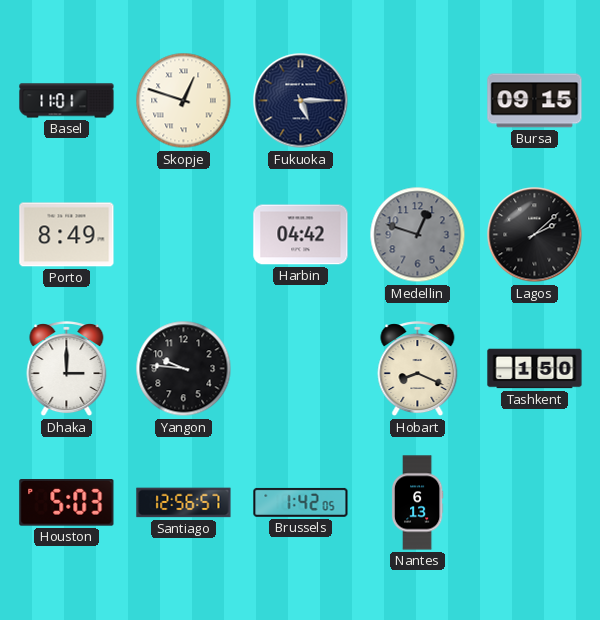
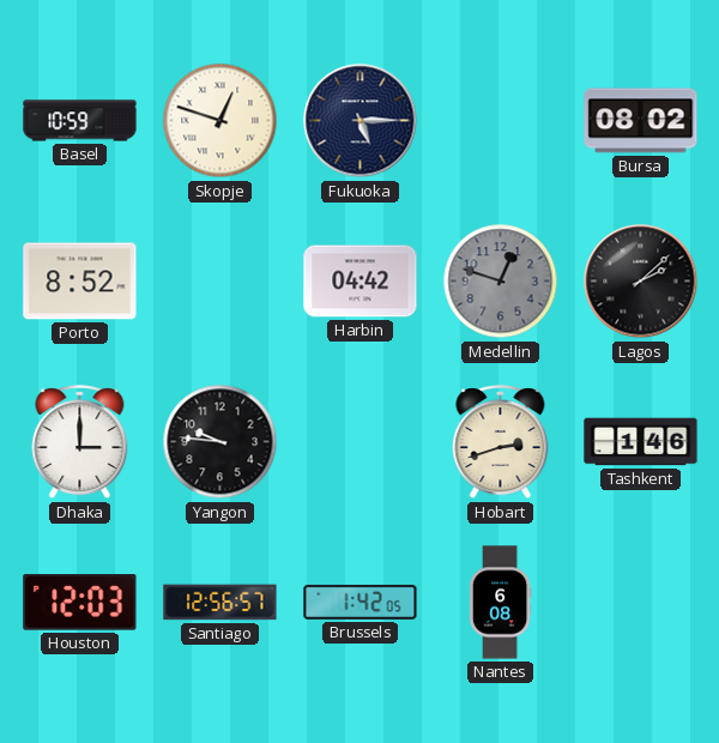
Basel: 11:01 -> 10:59
Bursa: 09:15 -> 08:02
Porto: 8:49 -> 8:52
Hobart: 8:19 -> 2:42
Tashkent: 1:50 -> 1:46
Houston: 5:03 -> 12:03
Nantes: 6:13 -> 6:08
